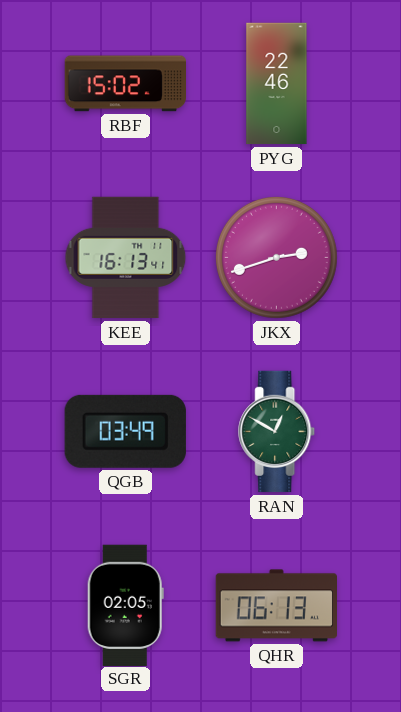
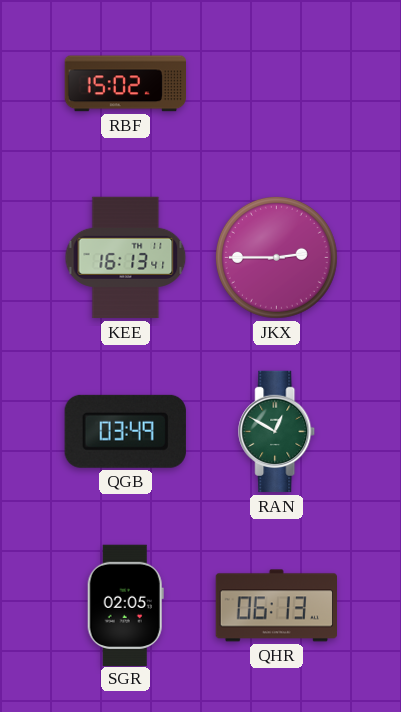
PYG: 22:46 -> none
JKX: 2:42 -> 2:45
